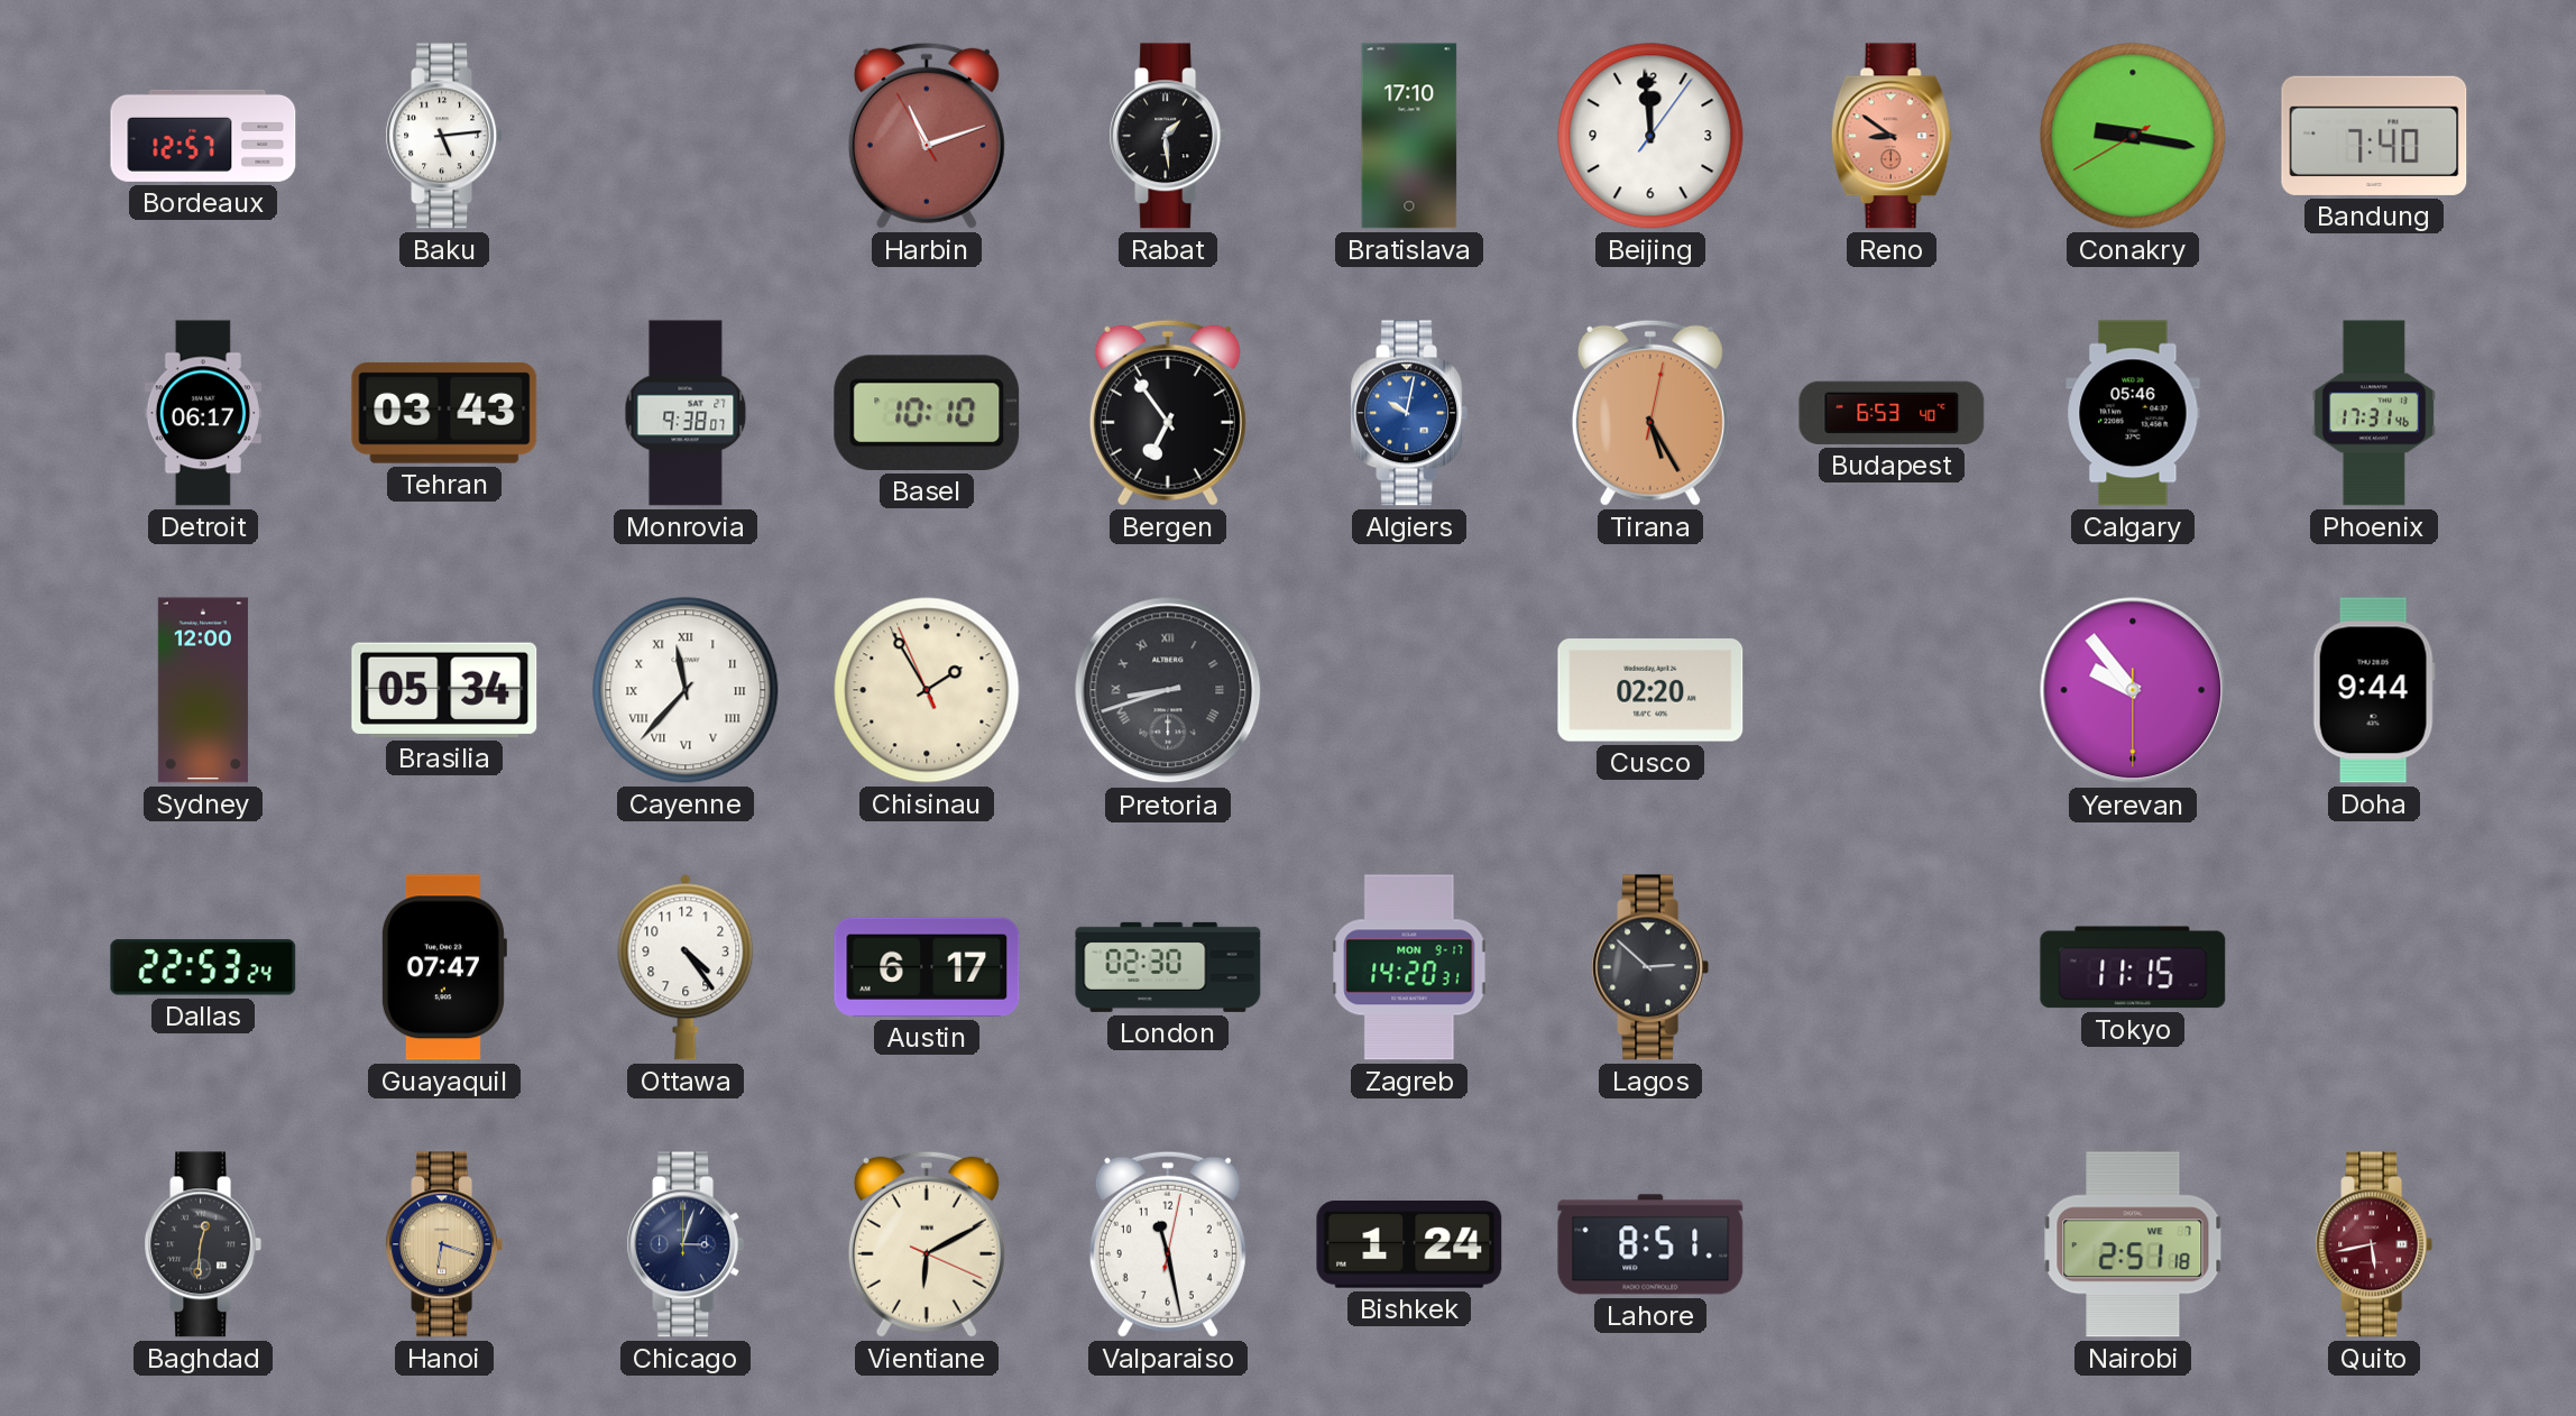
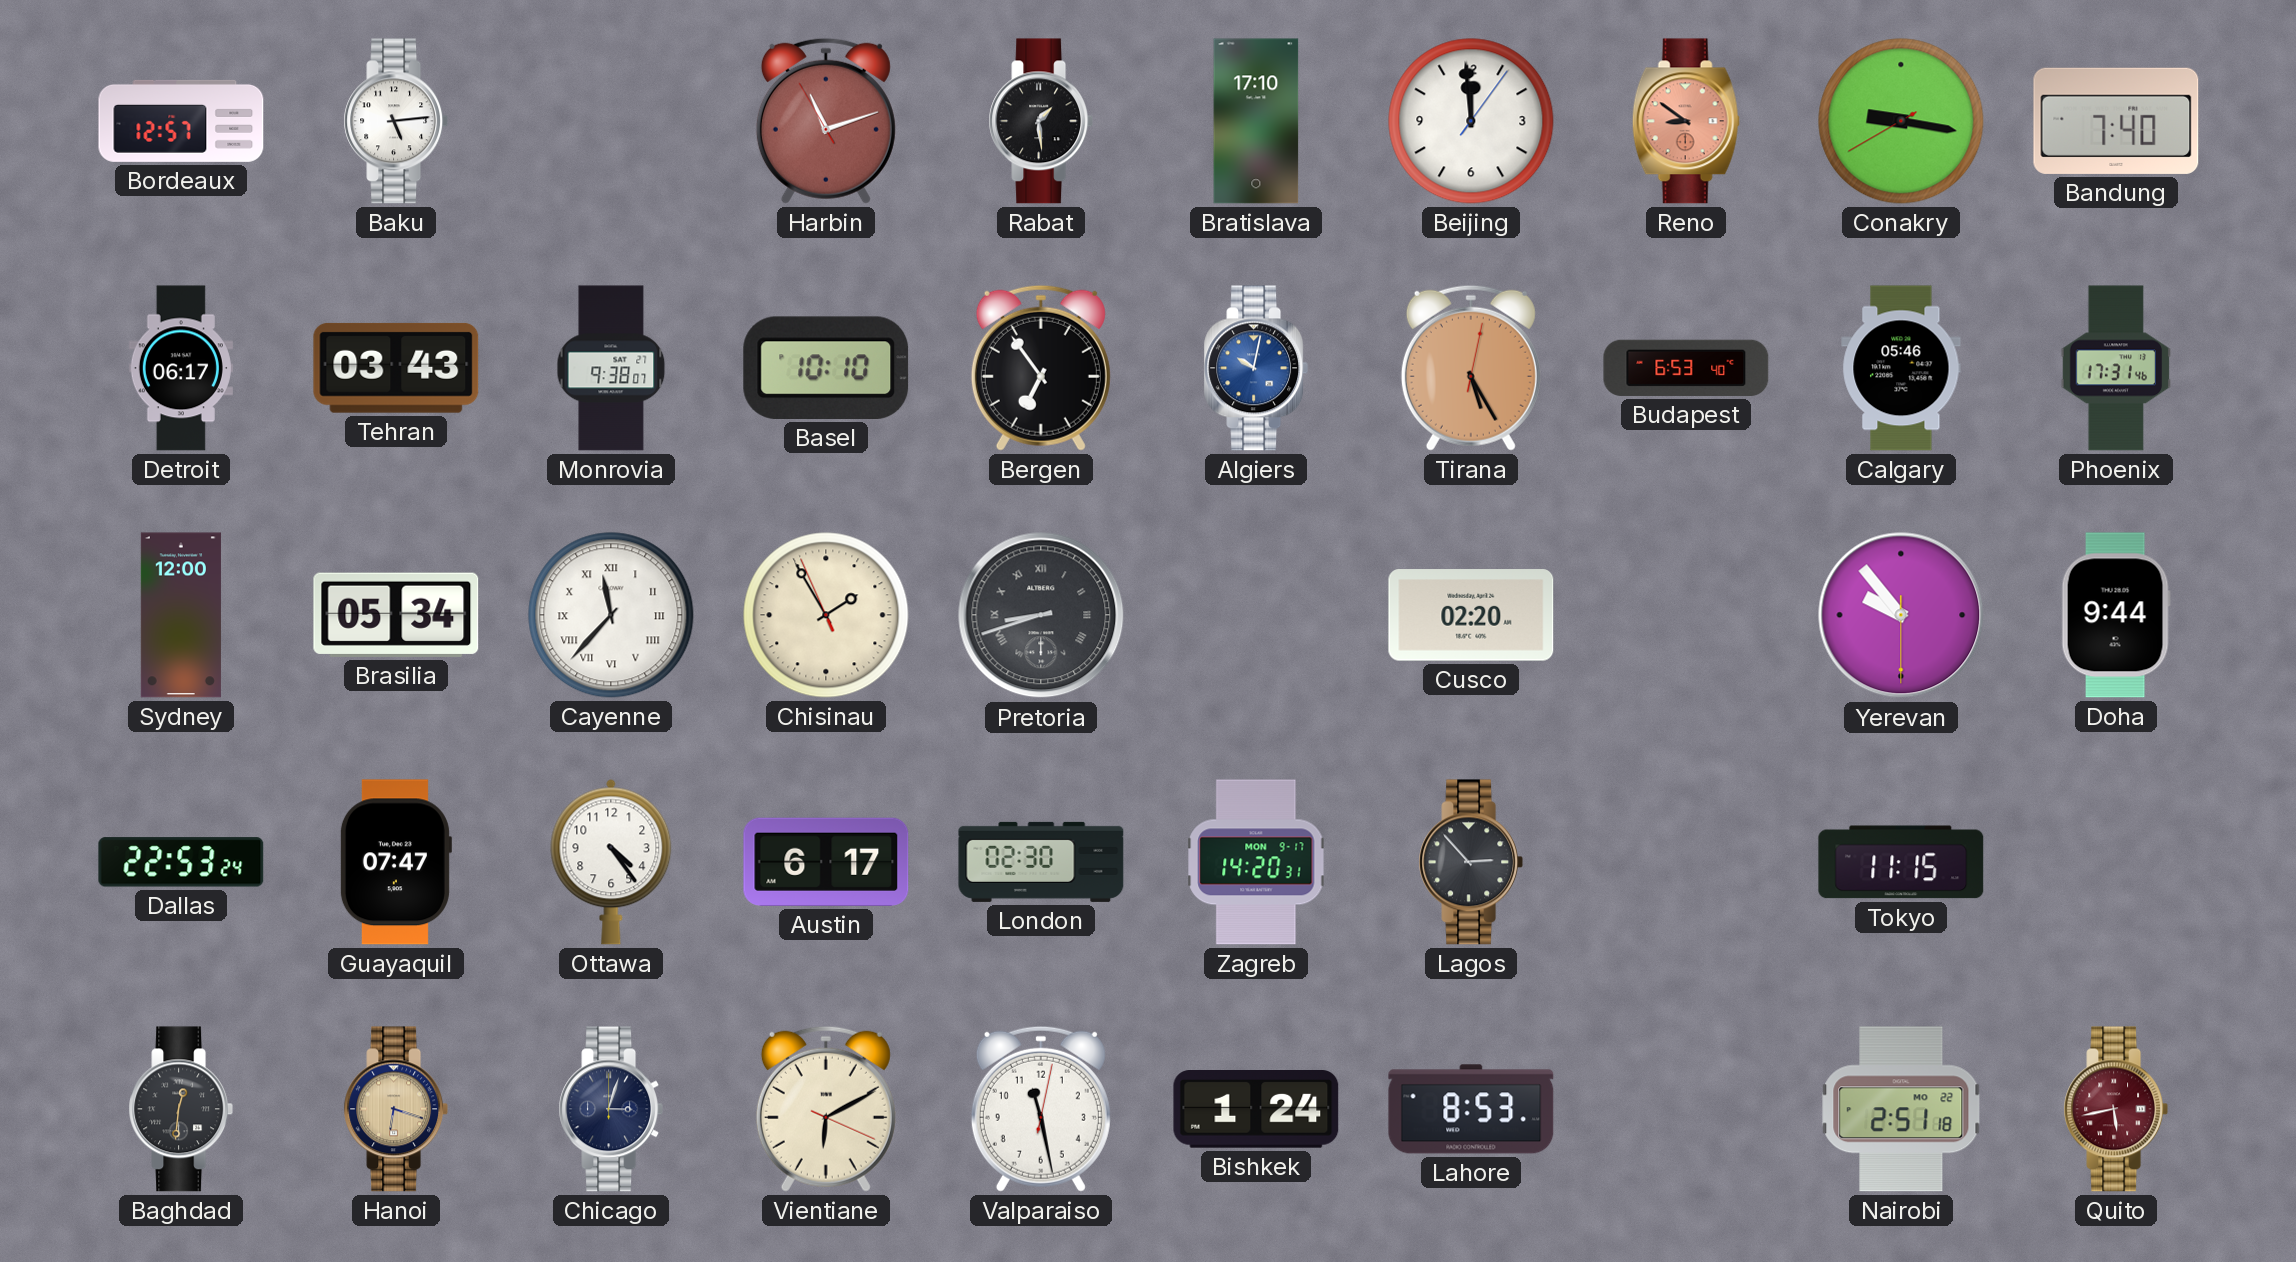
Lagos: 2:52 -> 2:53
Lahore: 8:51 -> 8:53
Nairobi date: WE 7 -> MO 22
